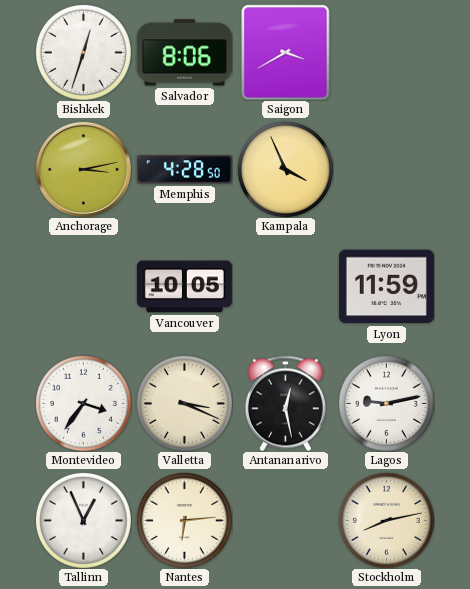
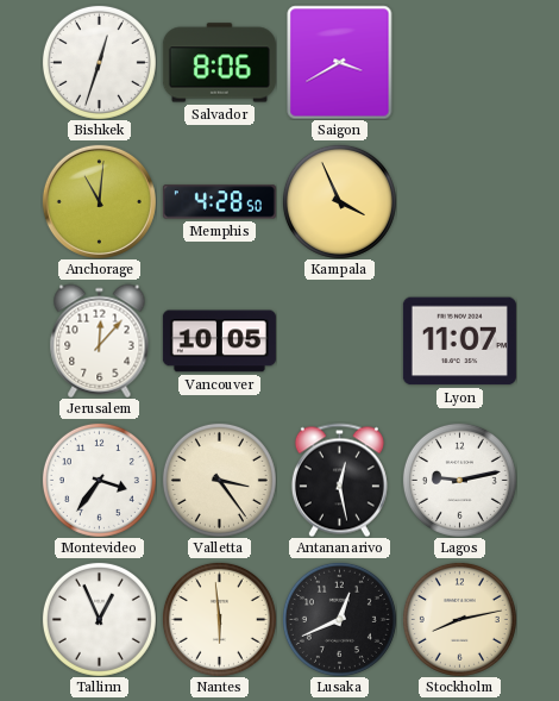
Anchorage: 3:13 -> 11:01
Jerusalem: none -> 12:07
Lyon: 11:59 -> 11:07
Valletta: 3:19 -> 3:24
Nantes: 6:14 -> 5:59
Lusaka: none -> 12:41
